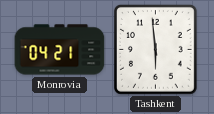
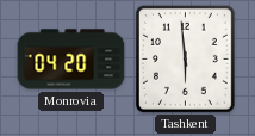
Monrovia: 04:21 -> 04:20
